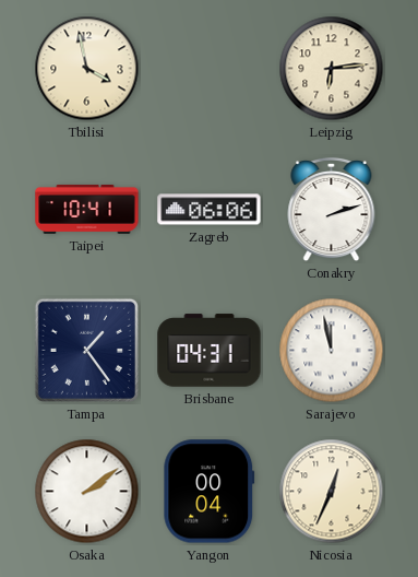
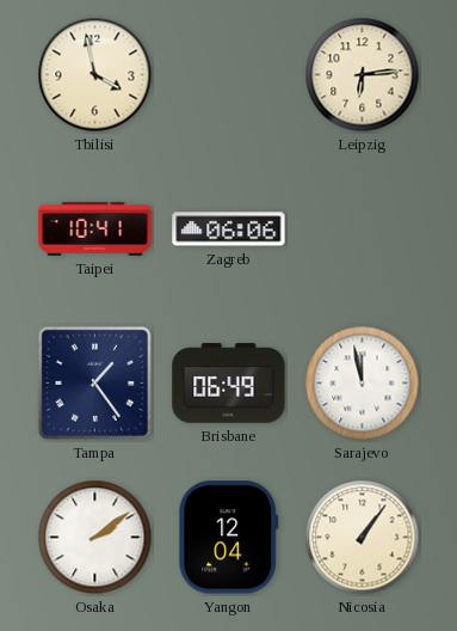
Conakry: 2:12 -> none
Brisbane: 04:31 -> 06:49
Yangon: 00:04 -> 12:04
Nicosia: 12:34 -> 1:06
